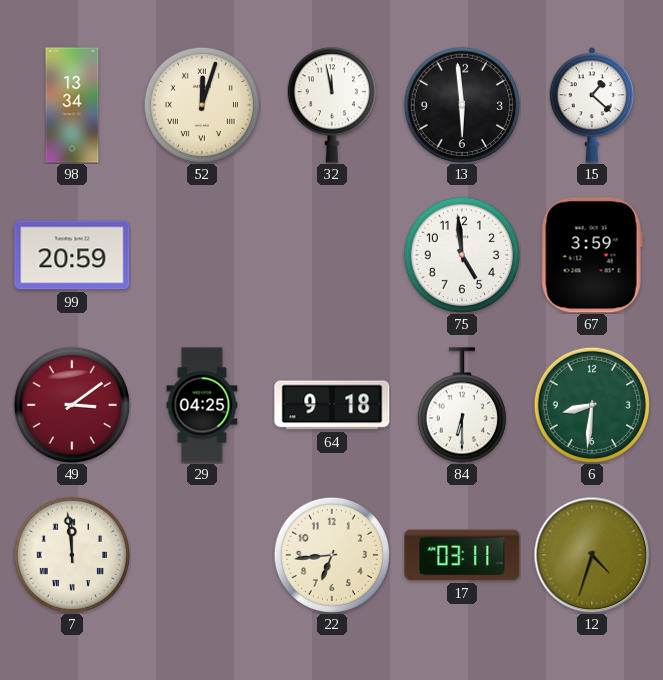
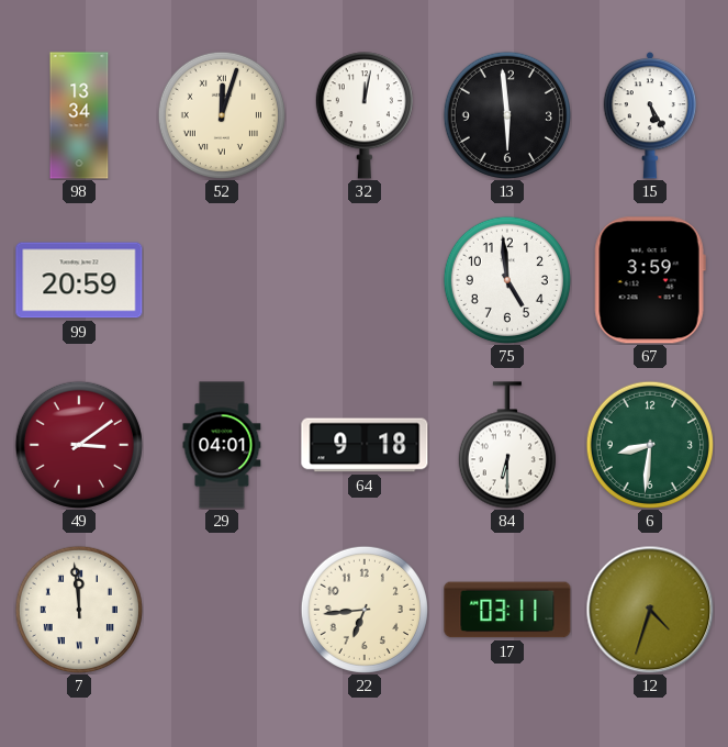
32: 11:58 -> 12:02
15: 1:22 -> 5:25
29: 04:25 -> 04:01
